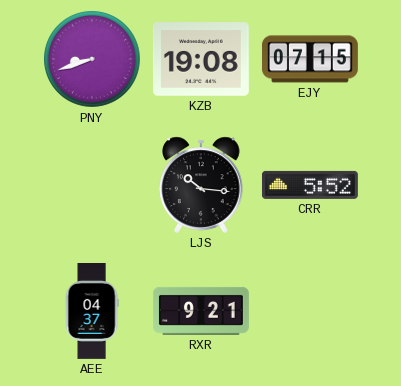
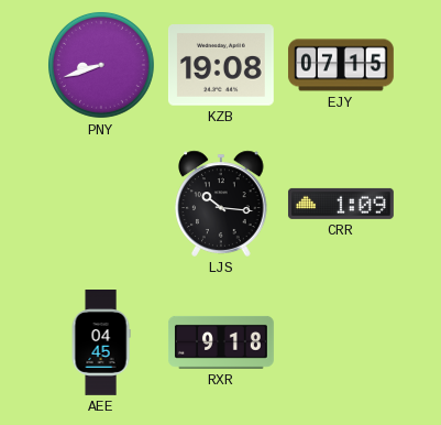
CRR: 5:52 -> 1:09
AEE: 04:37 -> 04:45
RXR: 9:21 -> 9:18
